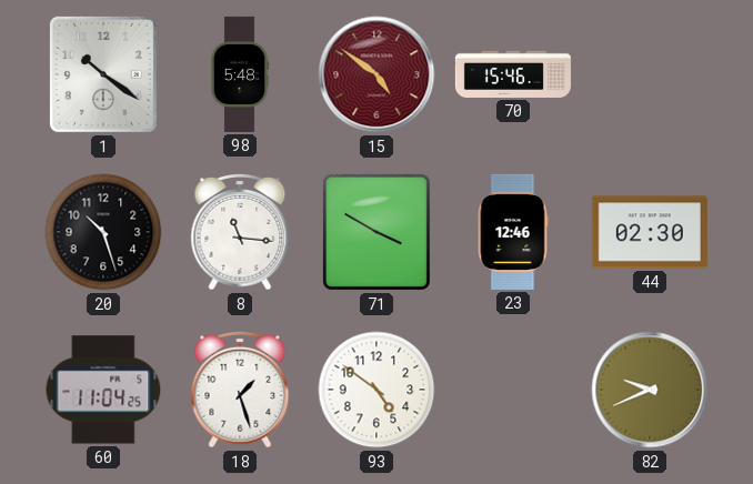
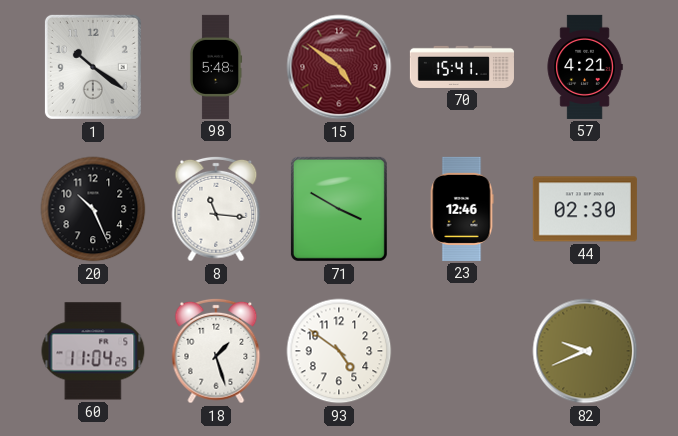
70: 15:46 -> 15:41
57: none -> 4:21
20: 10:27 -> 10:26
